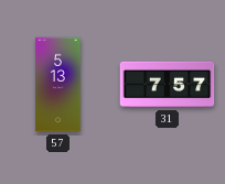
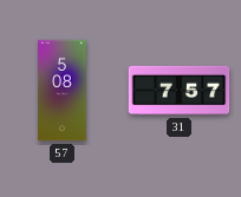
57: 5:13 -> 5:08
